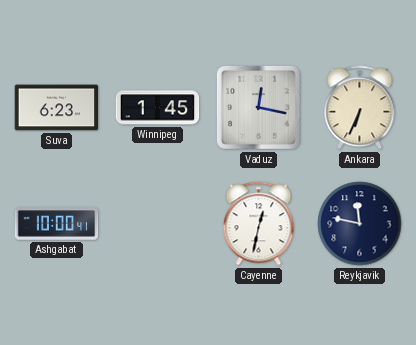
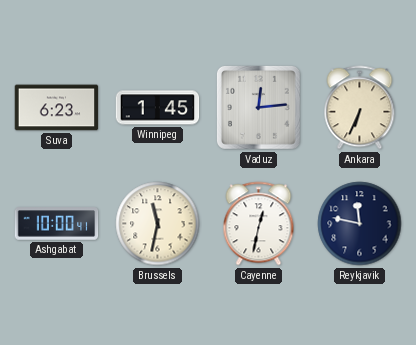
Vaduz: 12:17 -> 12:14
Brussels: none -> 11:32
